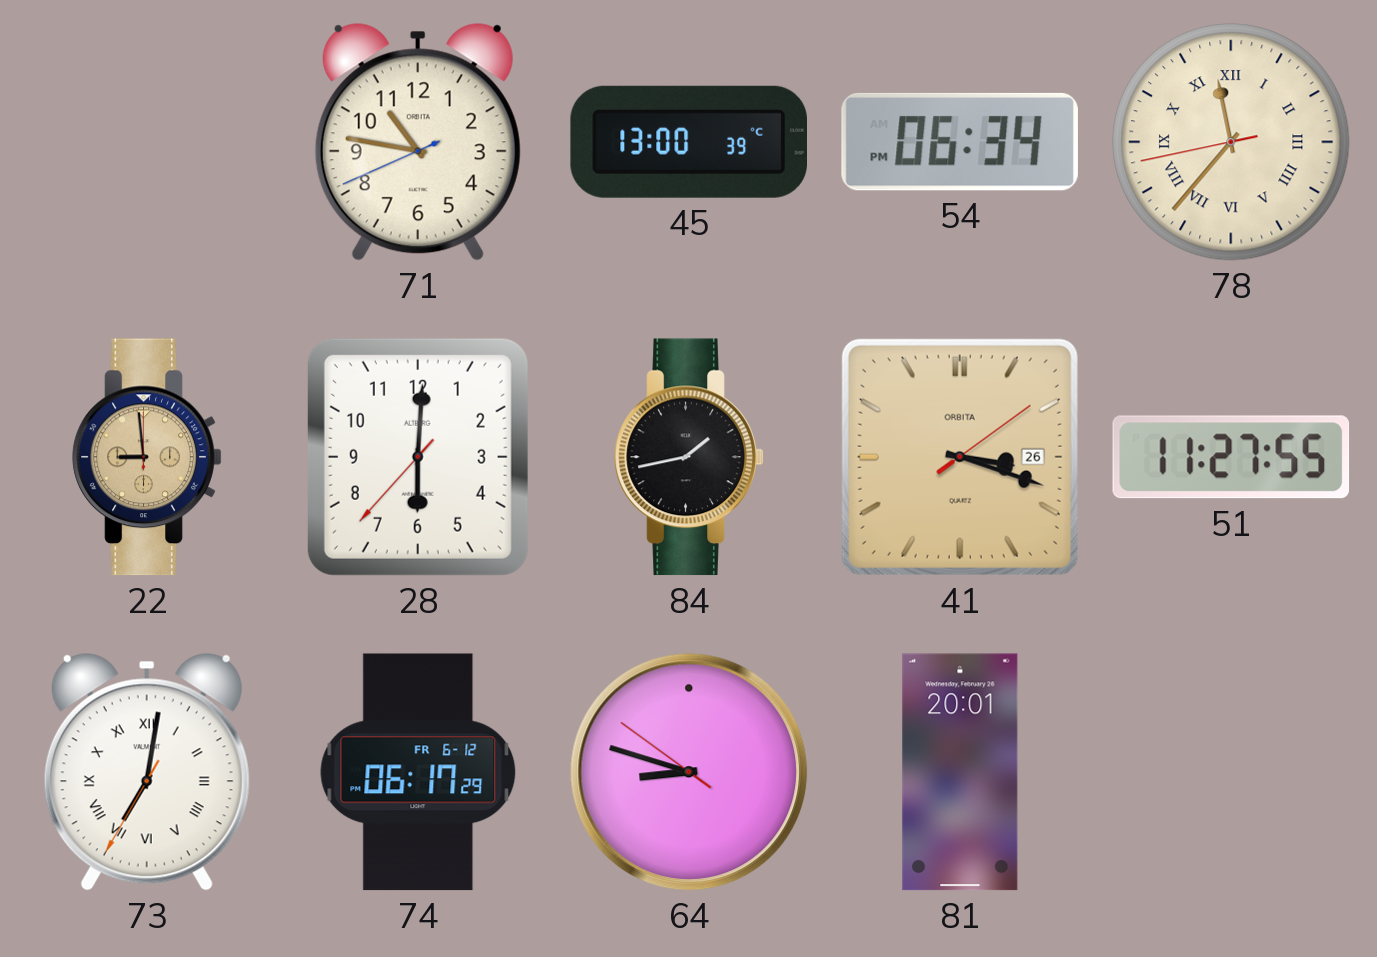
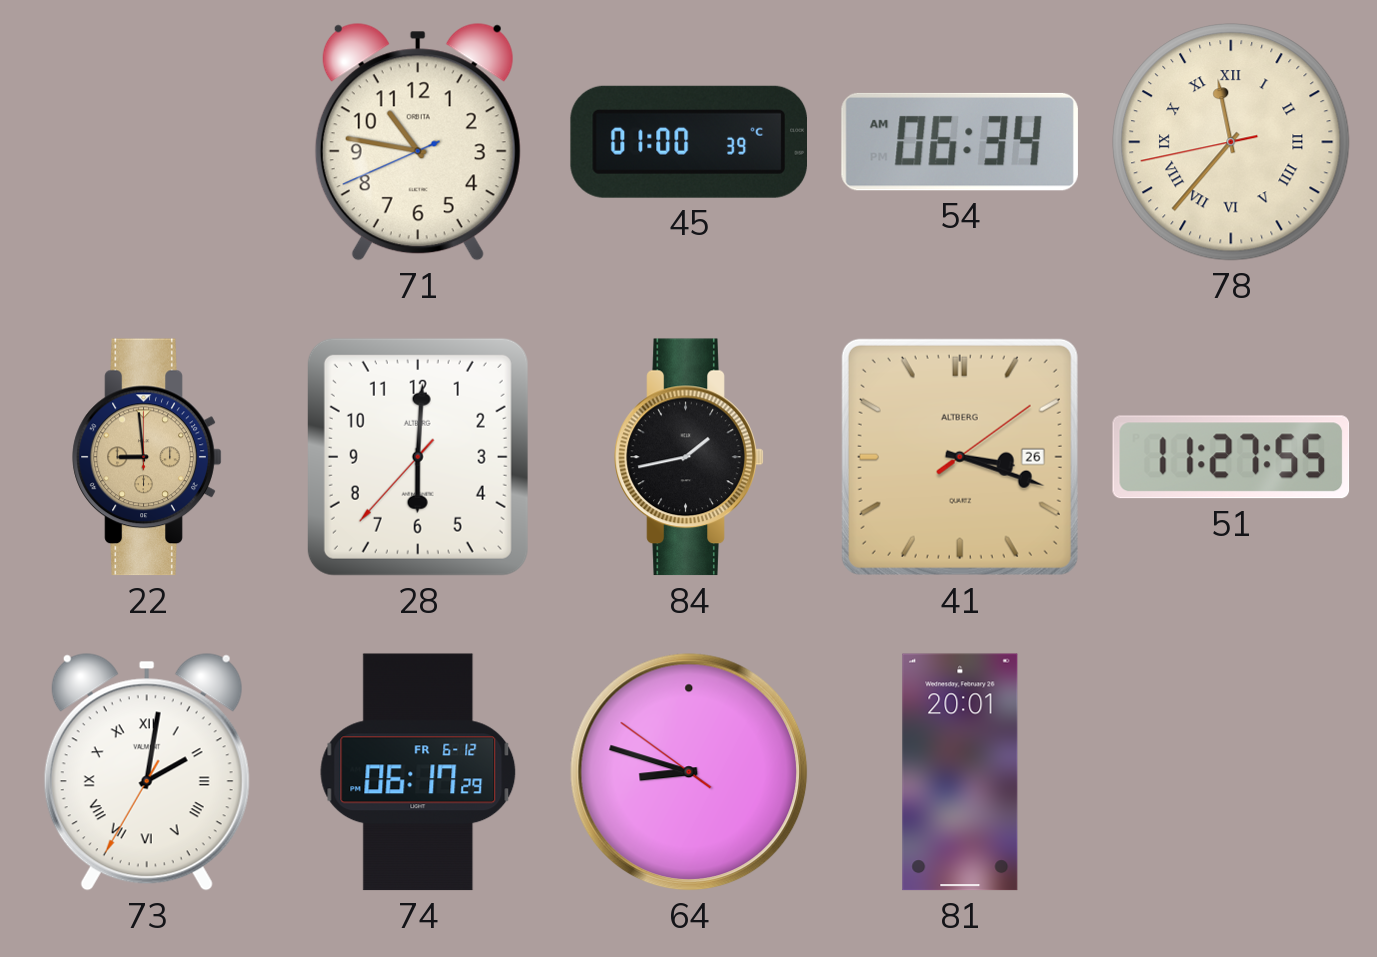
45: 13:00 -> 01:00
54: 06:34 PM -> 06:34 AM
41 brand: ORBITA -> ALTBERG
73: 7:01 -> 2:01
